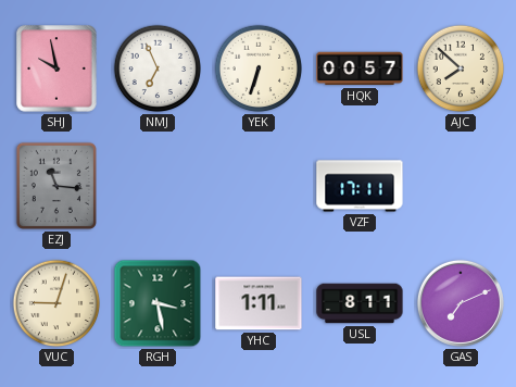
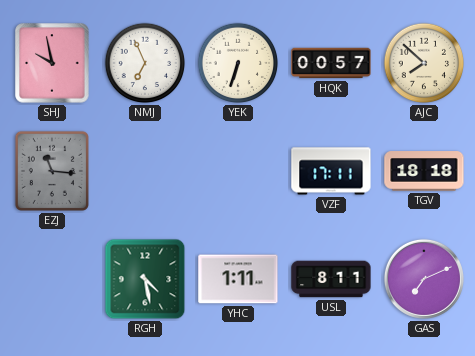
TGV: none -> 18:18
VUC: 9:03 -> none
RGH: 3:28 -> 4:28
